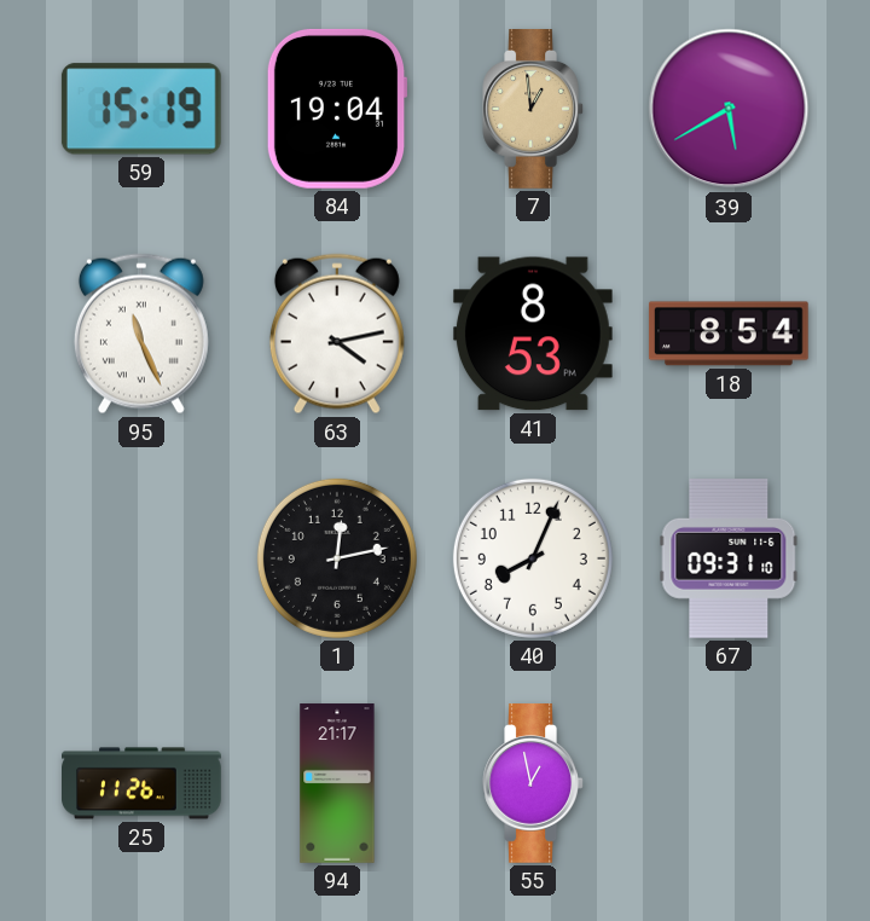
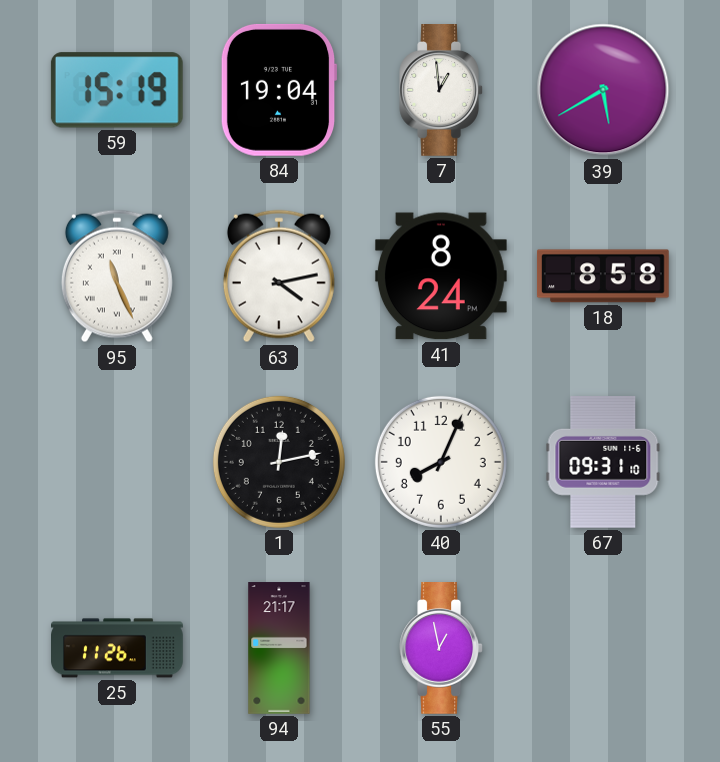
7 dial: champagne -> white
41: 8:53 -> 8:24
18: 8:54 -> 8:58
